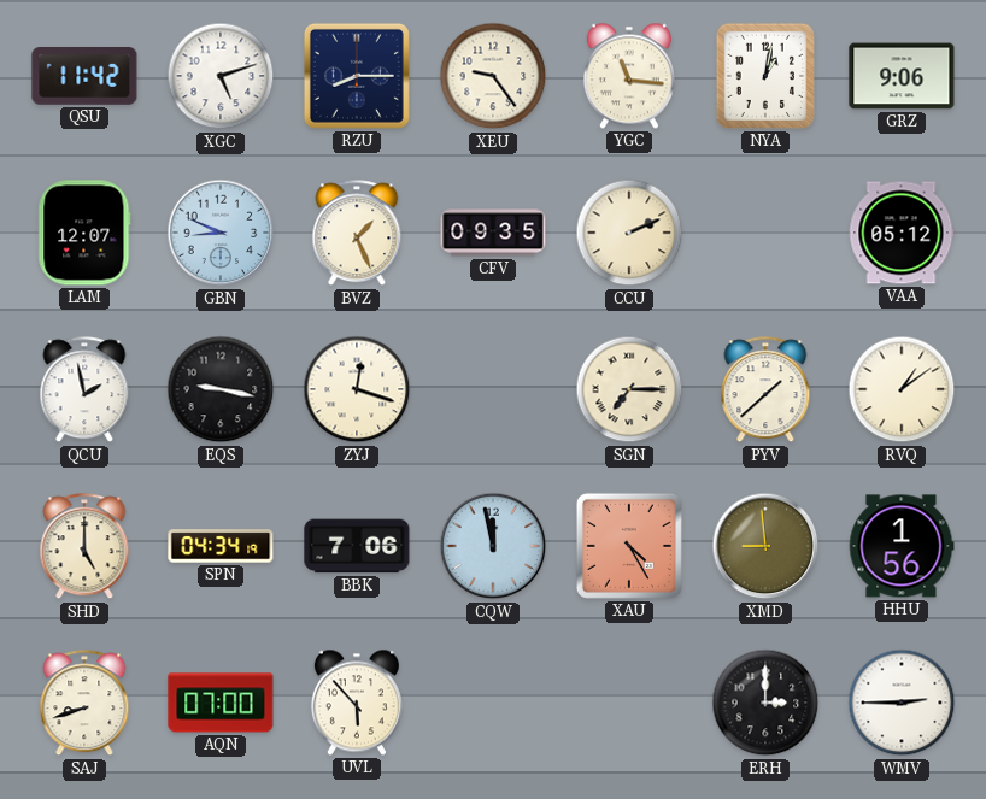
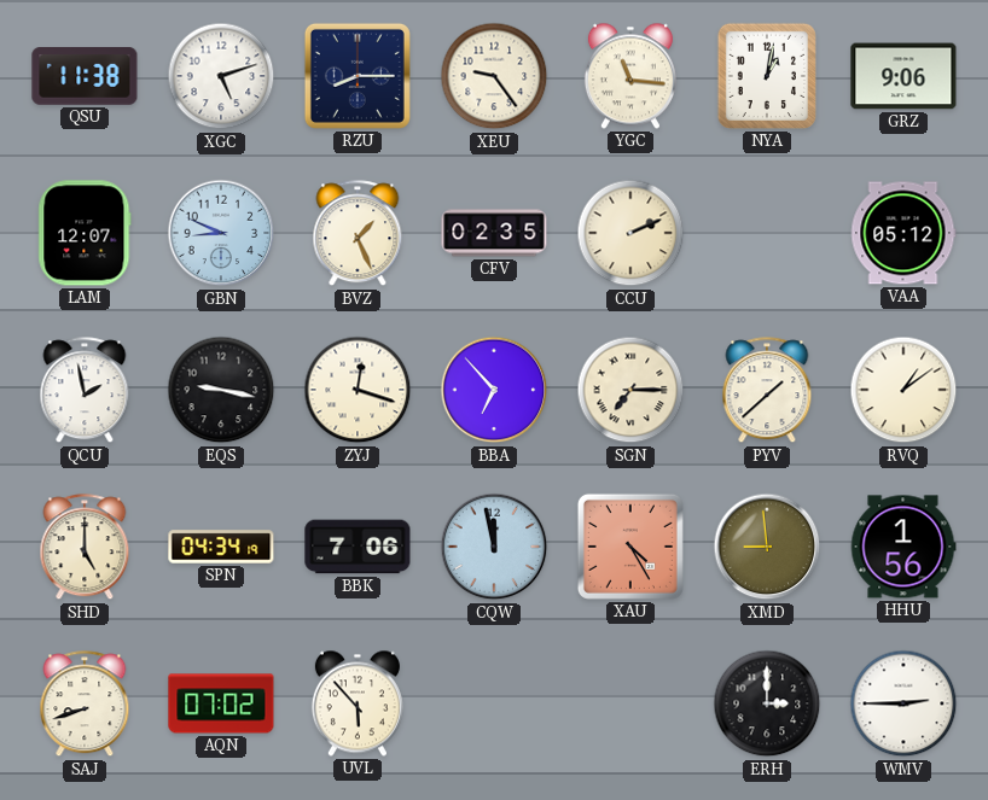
QSU: 11:42 -> 11:38
CFV: 09:35 -> 02:35
BBA: none -> 6:53
AQN: 07:00 -> 07:02
